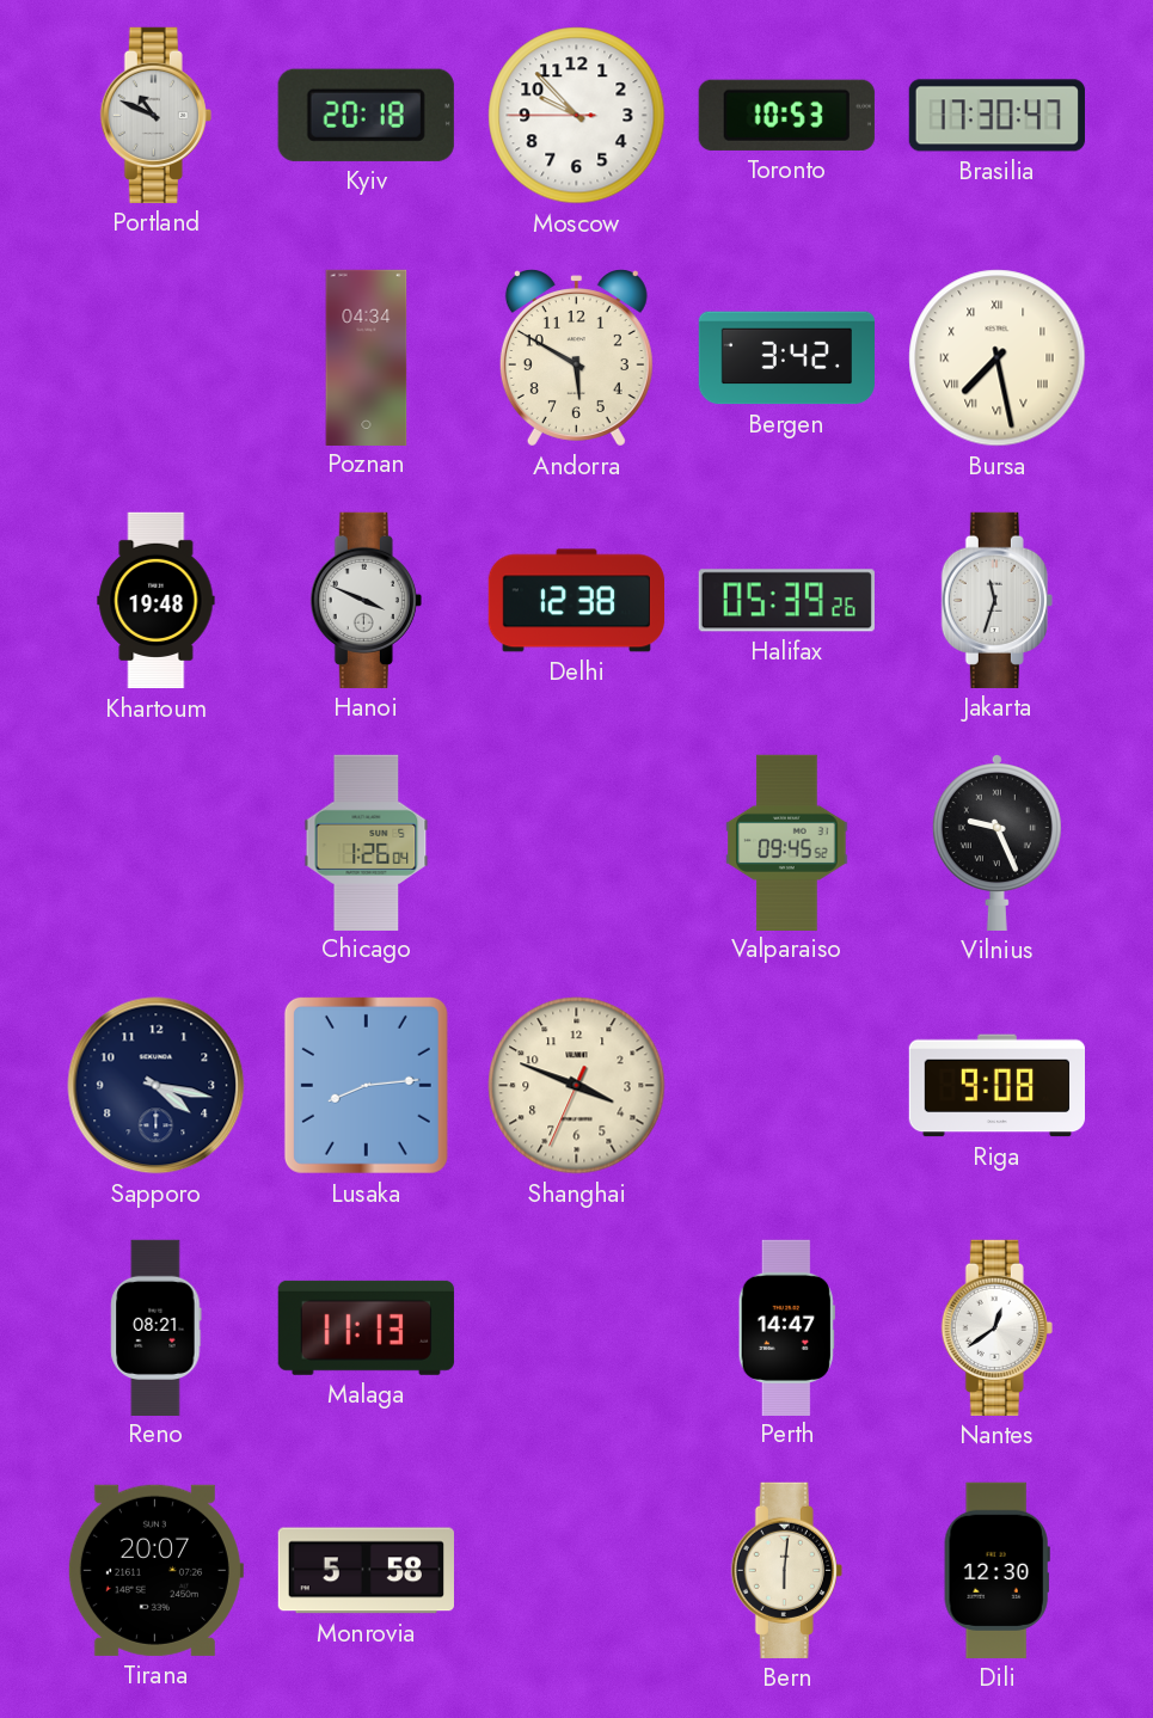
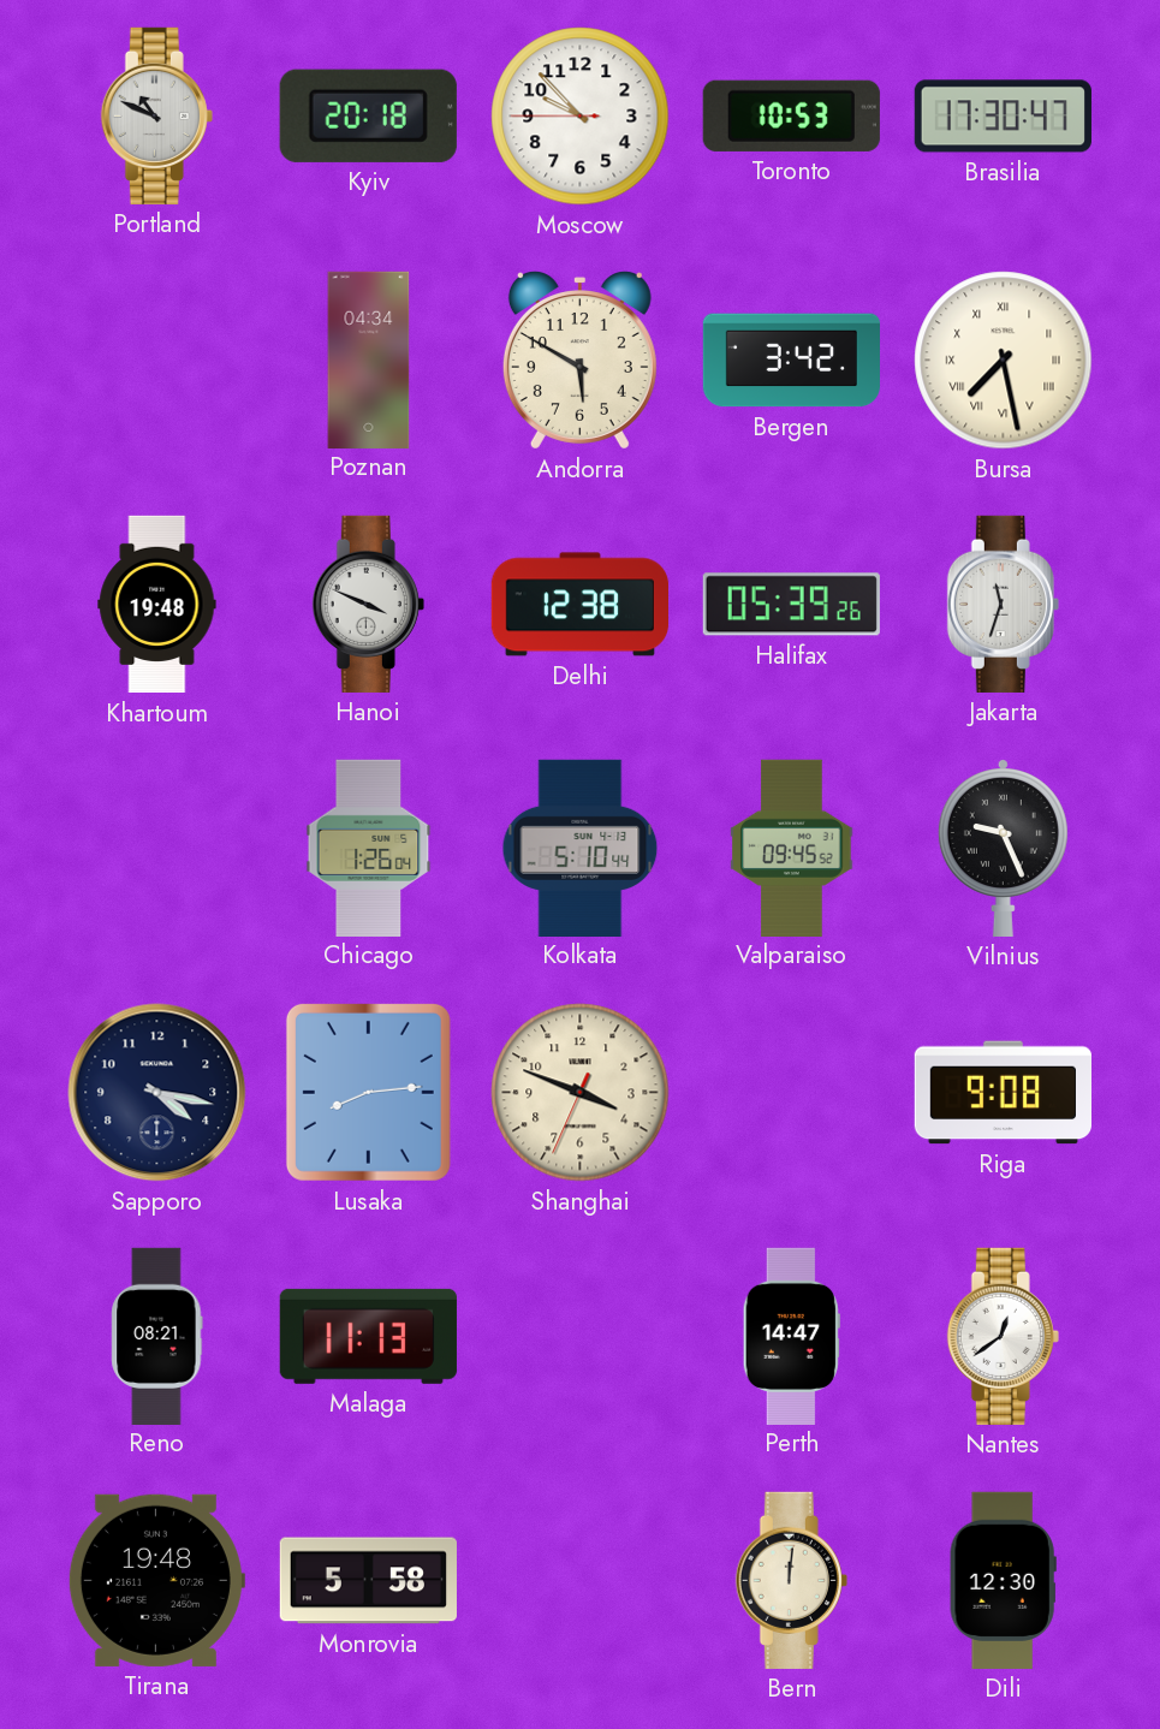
Kolkata: none -> 5:10
Tirana: 20:07 -> 19:48
Bern: 6:01 -> 12:01
